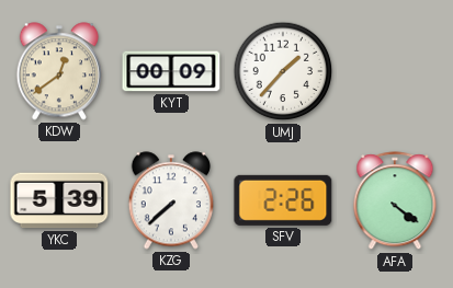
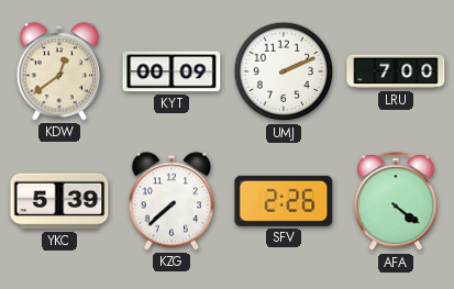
UMJ: 1:37 -> 2:11
LRU: none -> 7:00
